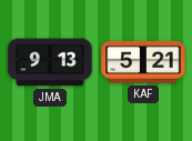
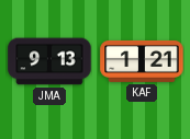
KAF: 5:21 -> 1:21
